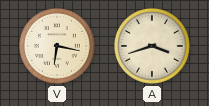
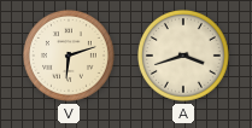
V: 6:17 -> 6:12
